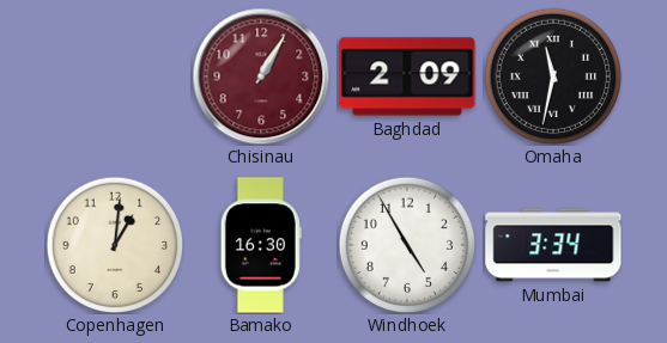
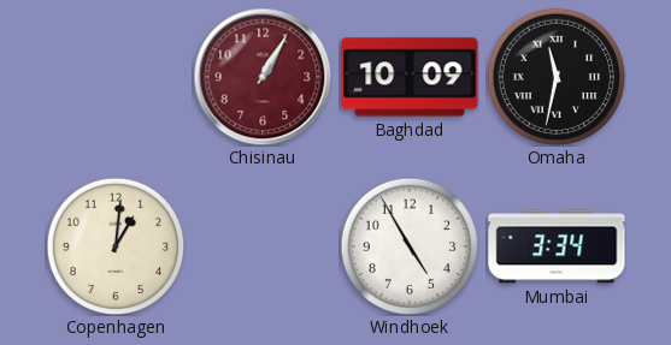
Baghdad: 2:09 -> 10:09
Bamako: 16:30 -> none
